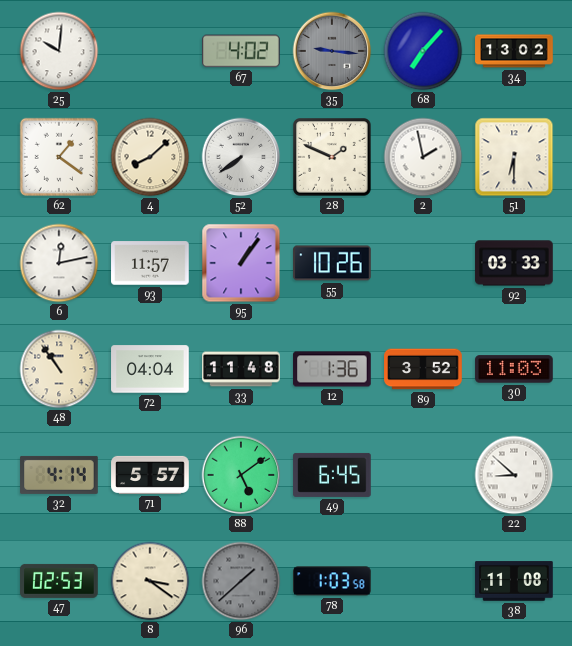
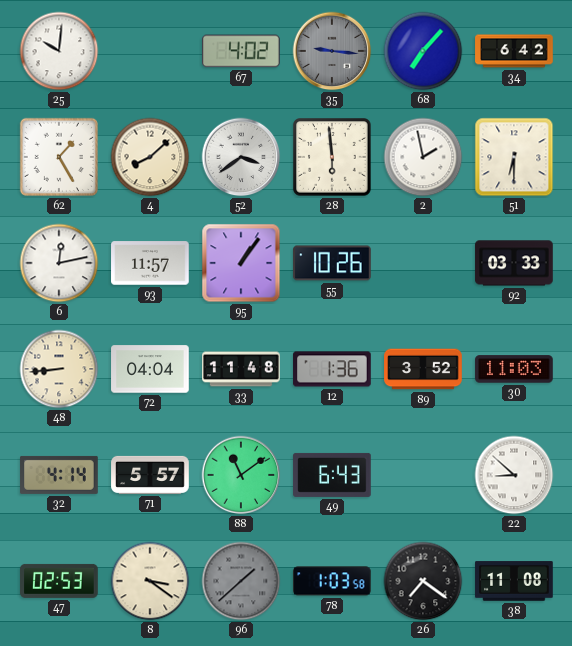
34: 13:02 -> 6:42
62: 1:21 -> 1:25
52: 7:39 -> 3:39
28: 1:49 -> 5:59
48: 10:54 -> 8:44
88: 5:09 -> 11:09
49: 6:45 -> 6:43
26: none -> 7:21
